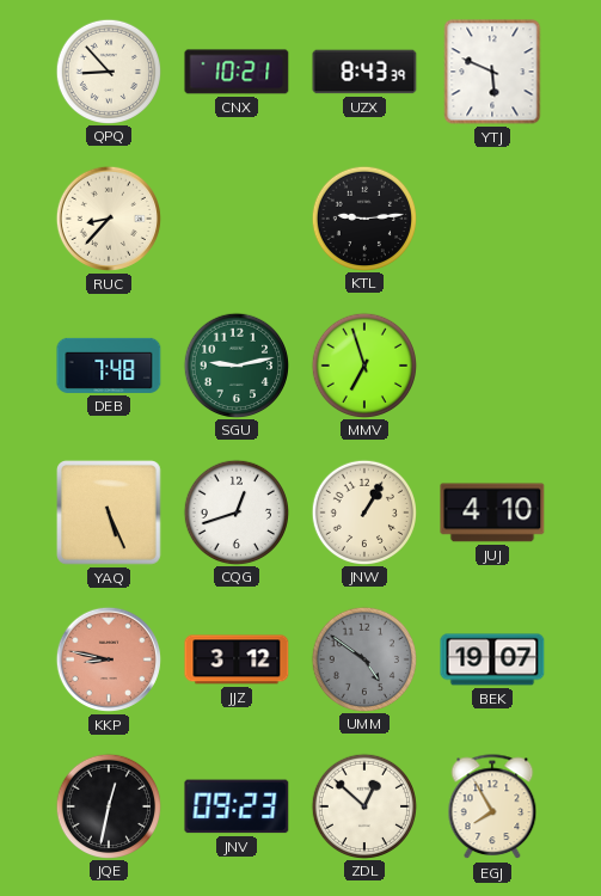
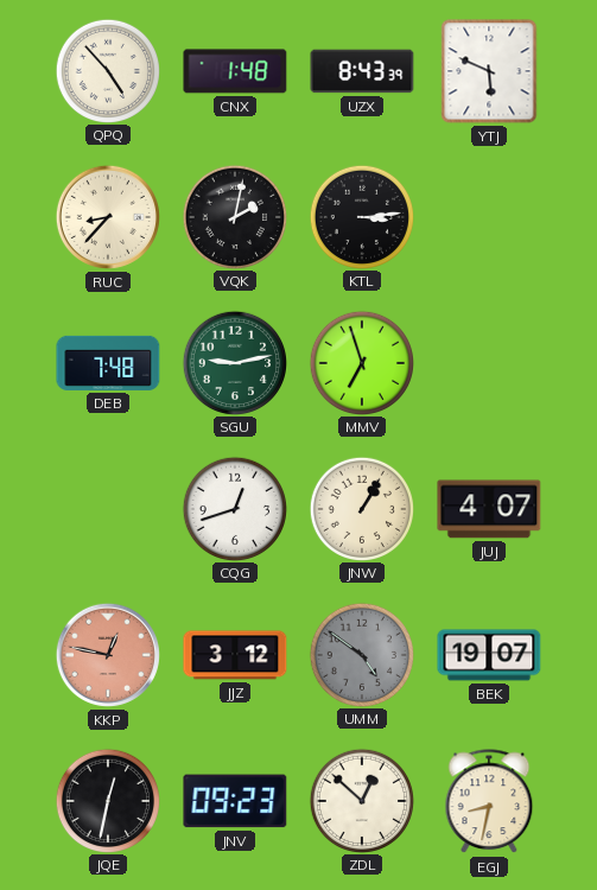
QPQ: 8:53 -> 4:53
CNX: 10:21 -> 1:48
VQK: none -> 2:02
KTL: 9:14 -> 3:14
YAQ: 5:26 -> none
JUJ: 4:10 -> 4:07
KKP: 8:47 -> 12:47
EGJ: 7:55 -> 8:32
